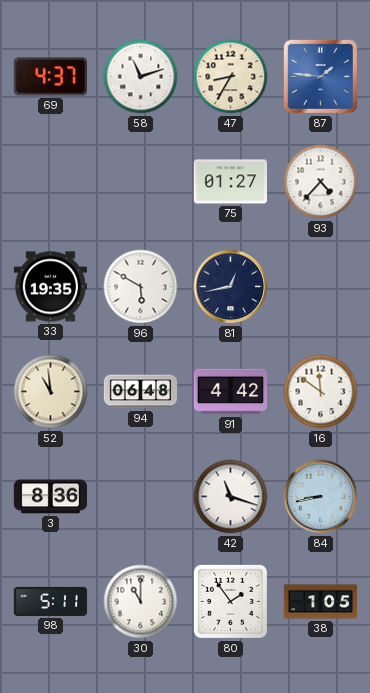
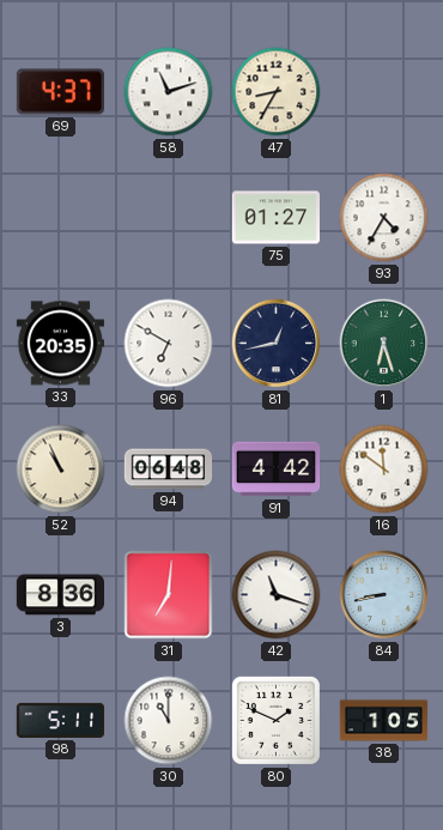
87: 1:46 -> none
93: 4:37 -> 4:35
33: 19:35 -> 20:35
96: 5:50 -> 6:50
1: none -> 6:27
52: 10:59 -> 10:56
31: none -> 7:01
80: 1:54 -> 1:49
